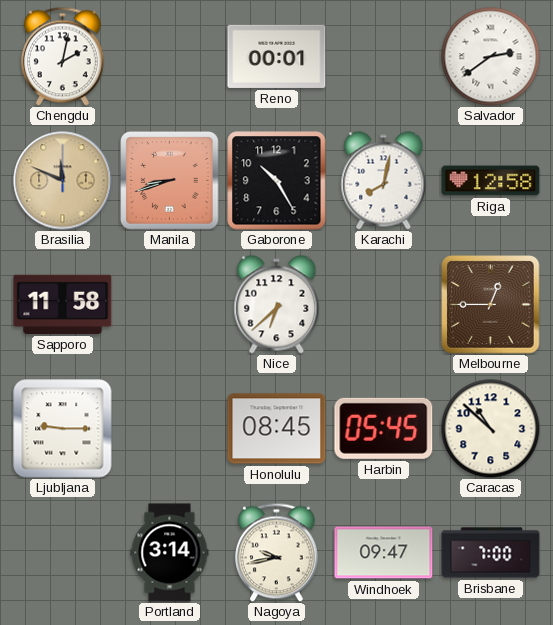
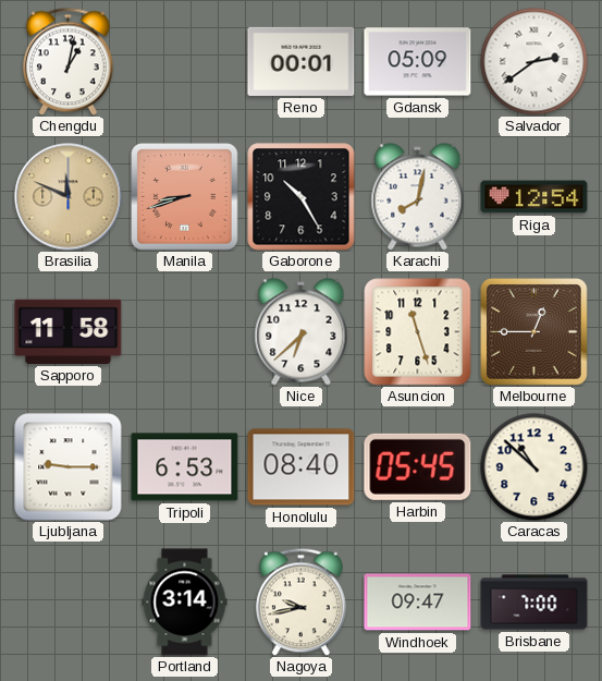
Chengdu: 2:02 -> 1:02
Gdansk: none -> 05:09
Riga: 12:58 -> 12:54
Asuncion: none -> 11:27
Tripoli: none -> 6:53
Honolulu: 08:45 -> 08:40
